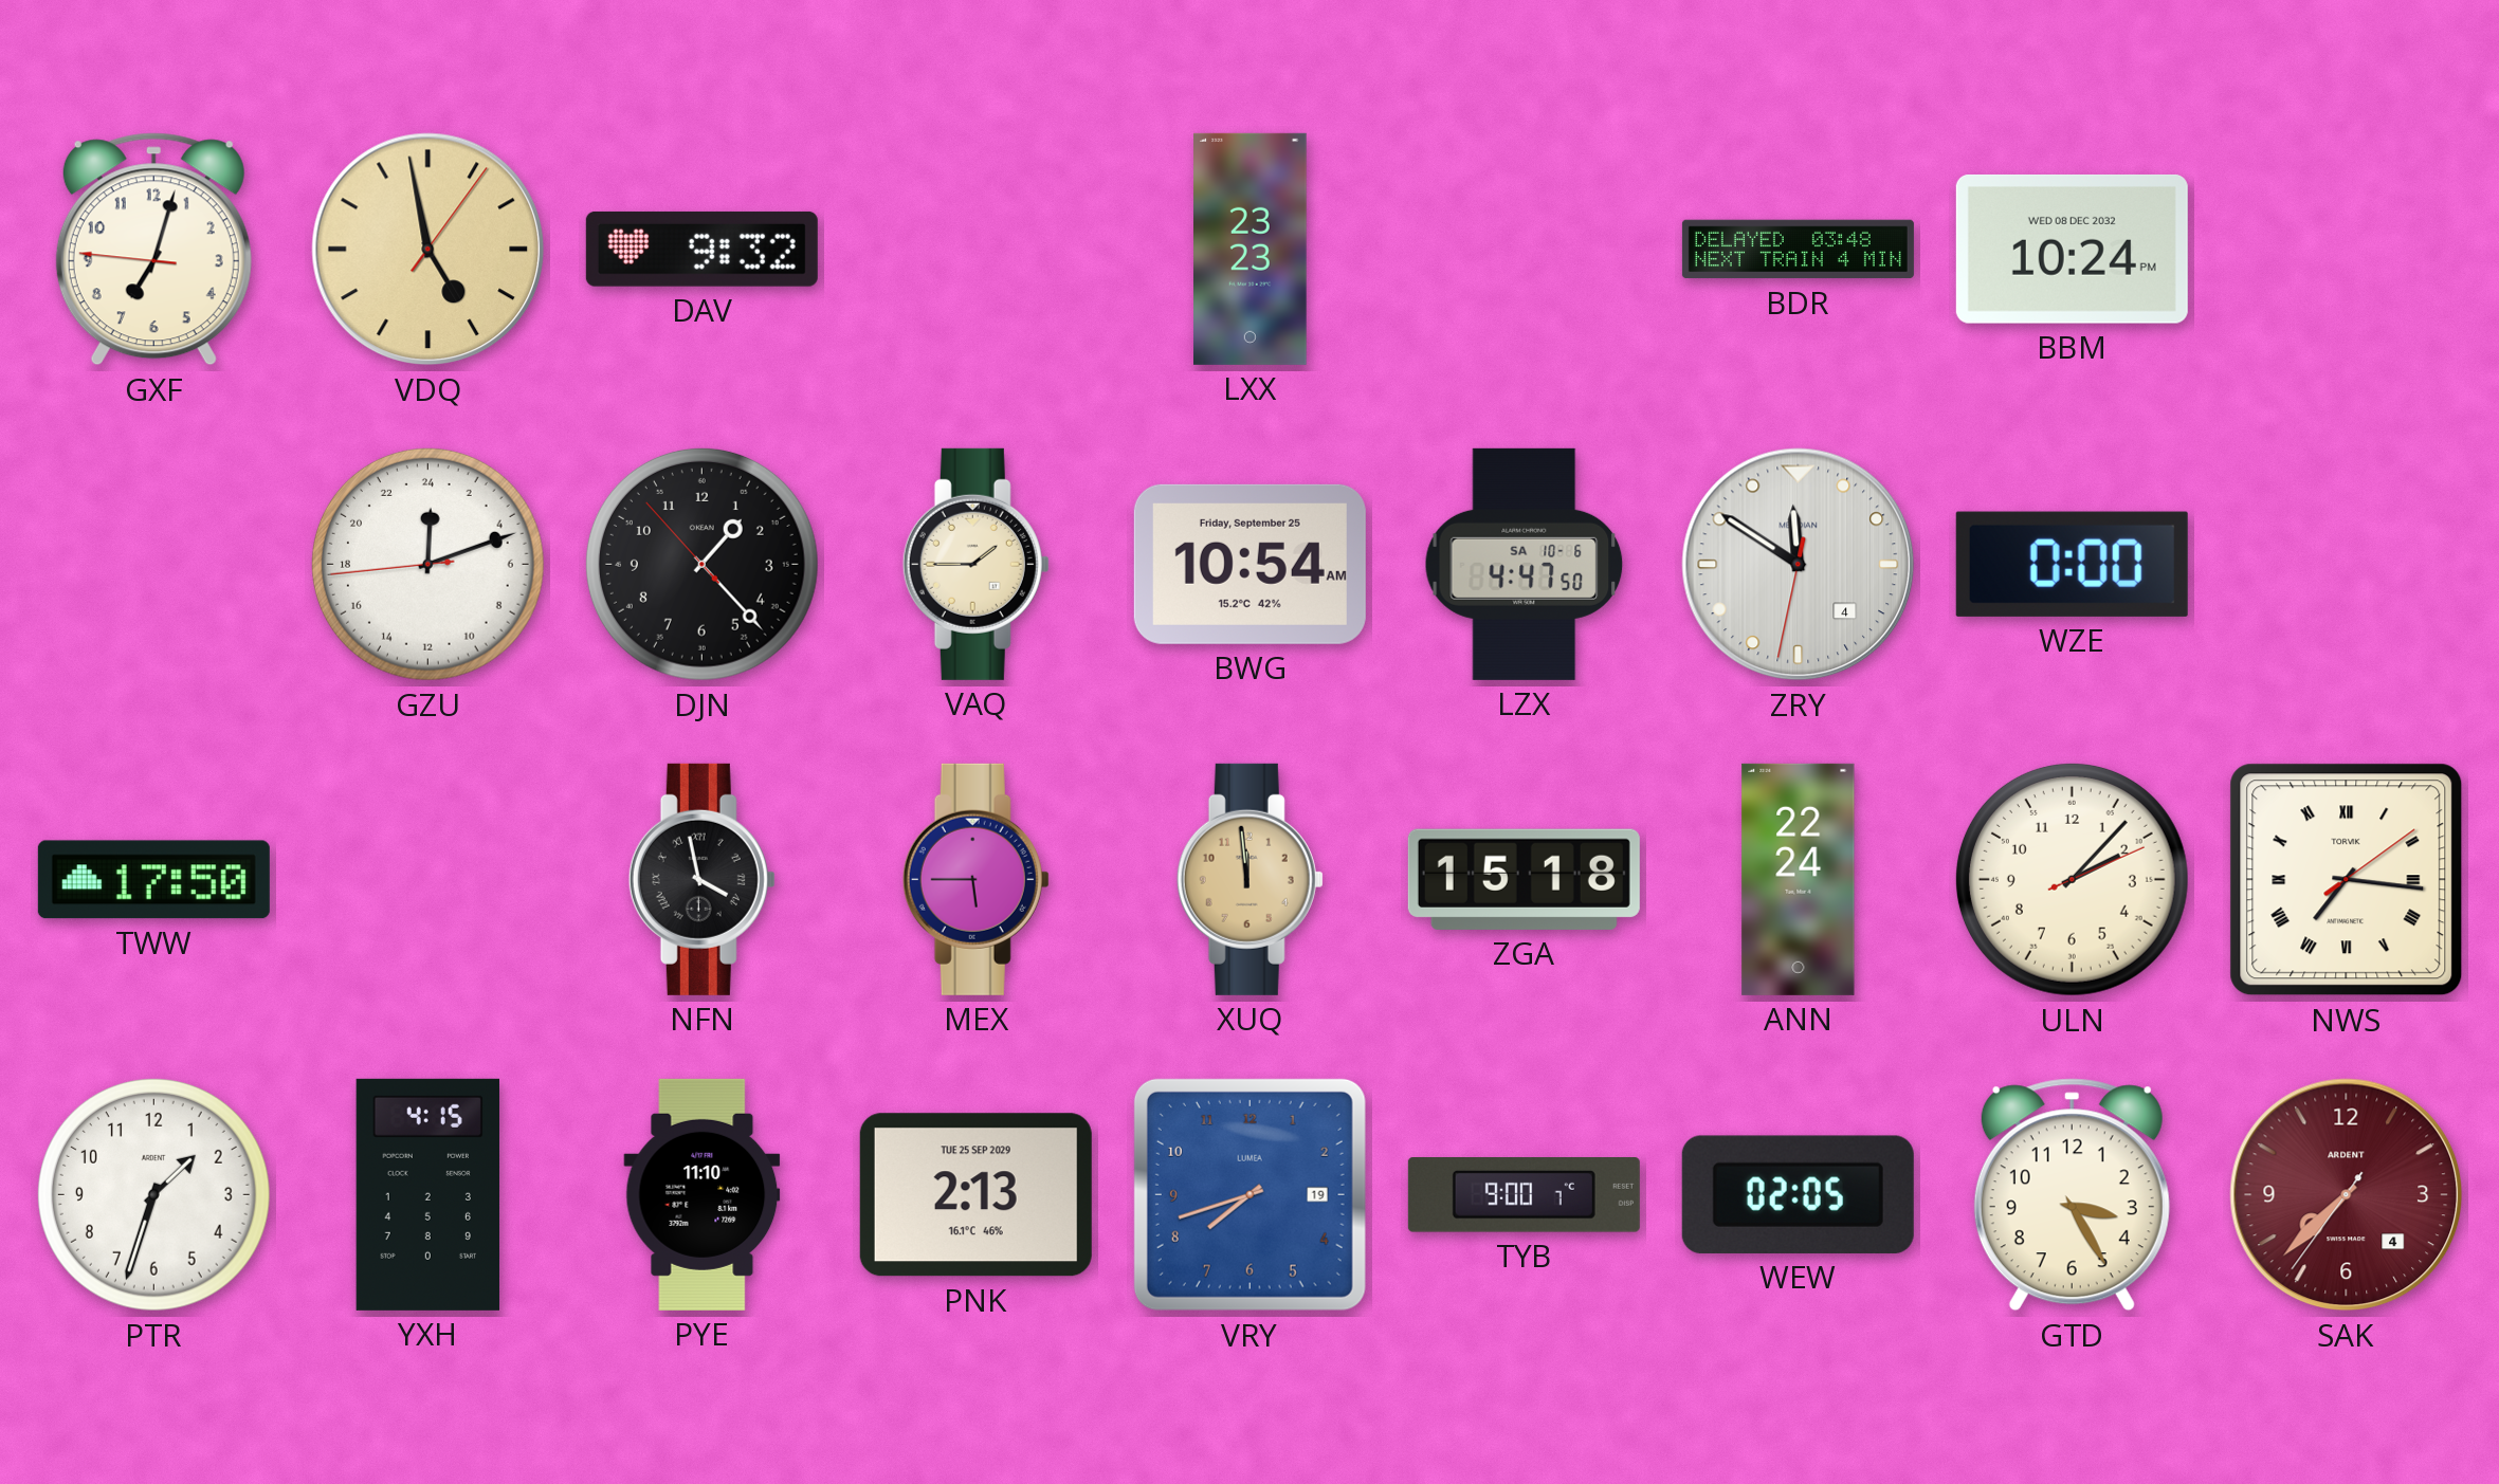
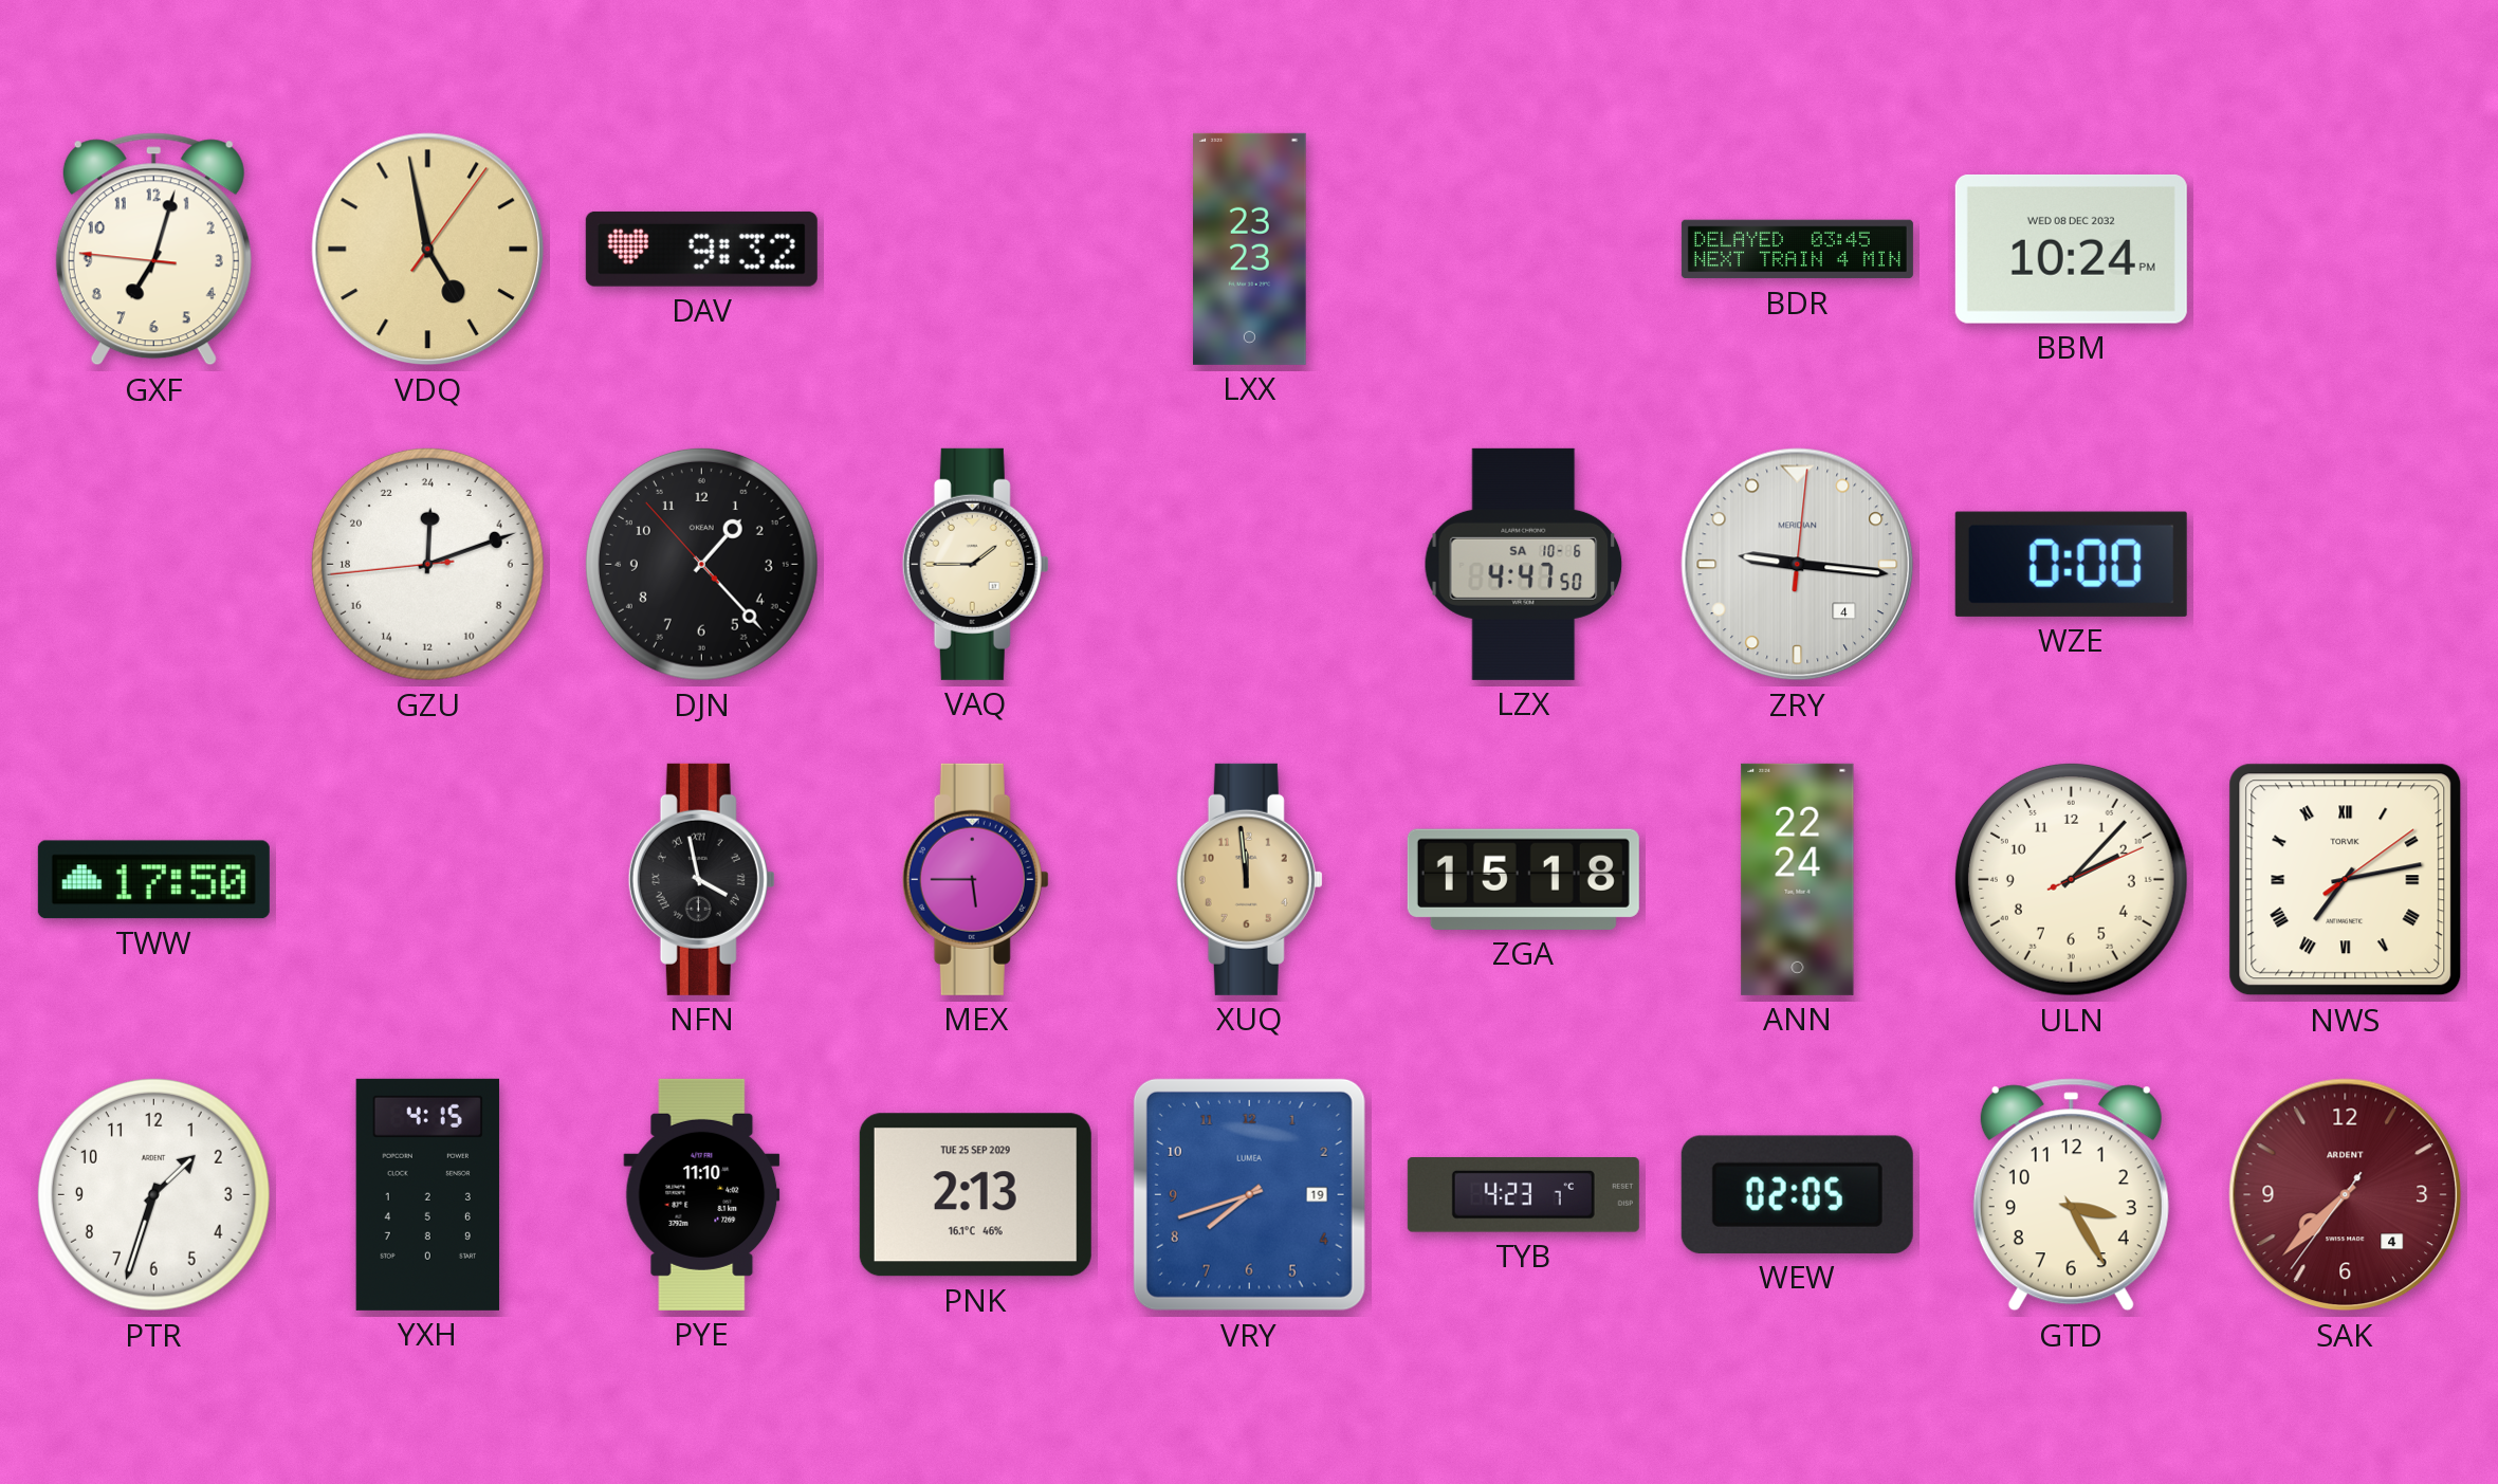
BDR: 03:48 -> 03:45
BWG: 10:54 -> none
ZRY: 11:50 -> 9:16
NWS: 7:16 -> 7:13
TYB: 9:00 -> 4:23
